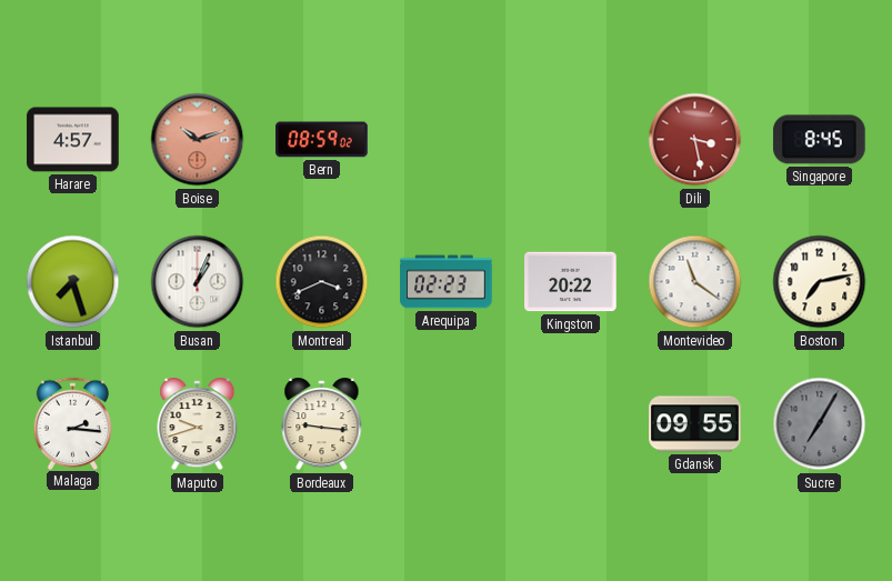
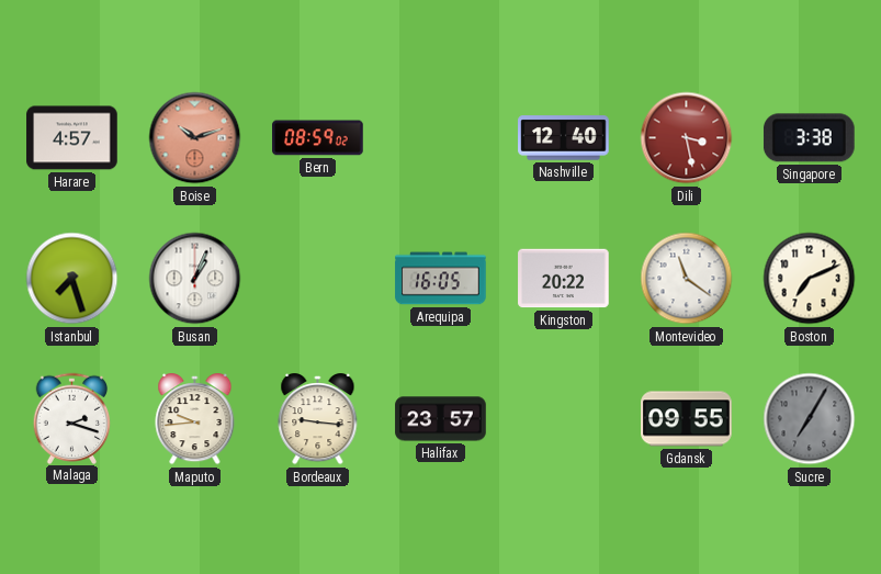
Nashville: none -> 12:40
Singapore: 8:45 -> 3:38
Montreal: 3:41 -> none
Arequipa: 02:23 -> 16:05
Boston: 7:13 -> 7:11
Malaga: 2:16 -> 2:18
Maputo: 9:42 -> 9:44
Halifax: none -> 23:57
